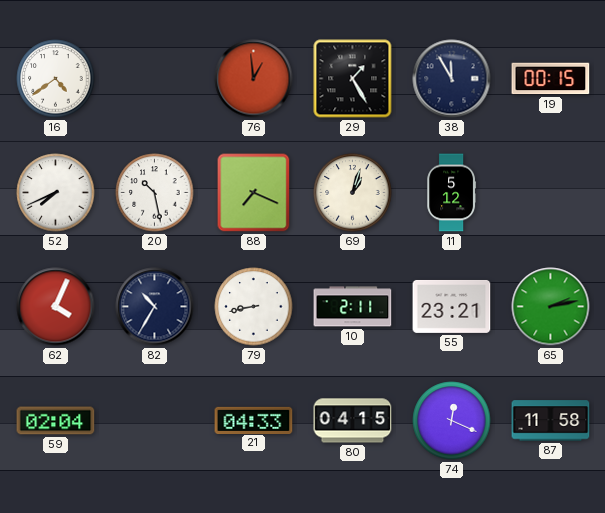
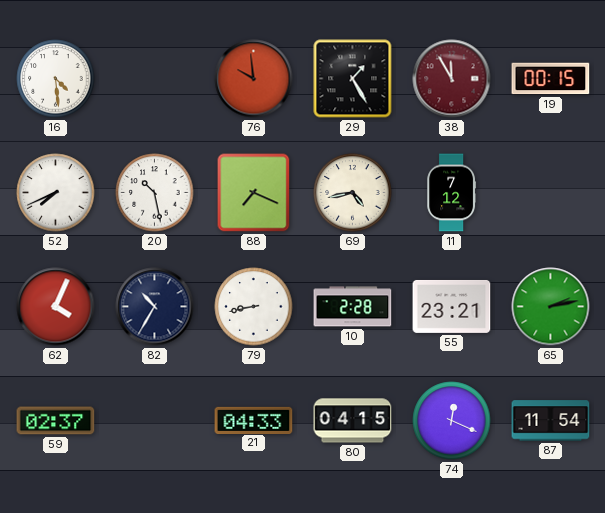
16: 4:39 -> 4:29
76: 12:59 -> 9:59
38 dial: navy -> burgundy
69: 1:03 -> 4:43
11: 5:12 -> 7:12
10: 2:11 -> 2:28
59: 02:04 -> 02:37
87: 11:58 -> 11:54
